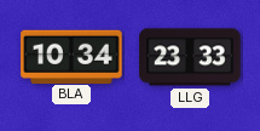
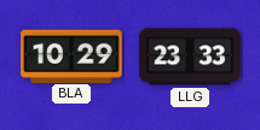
BLA: 10:34 -> 10:29
